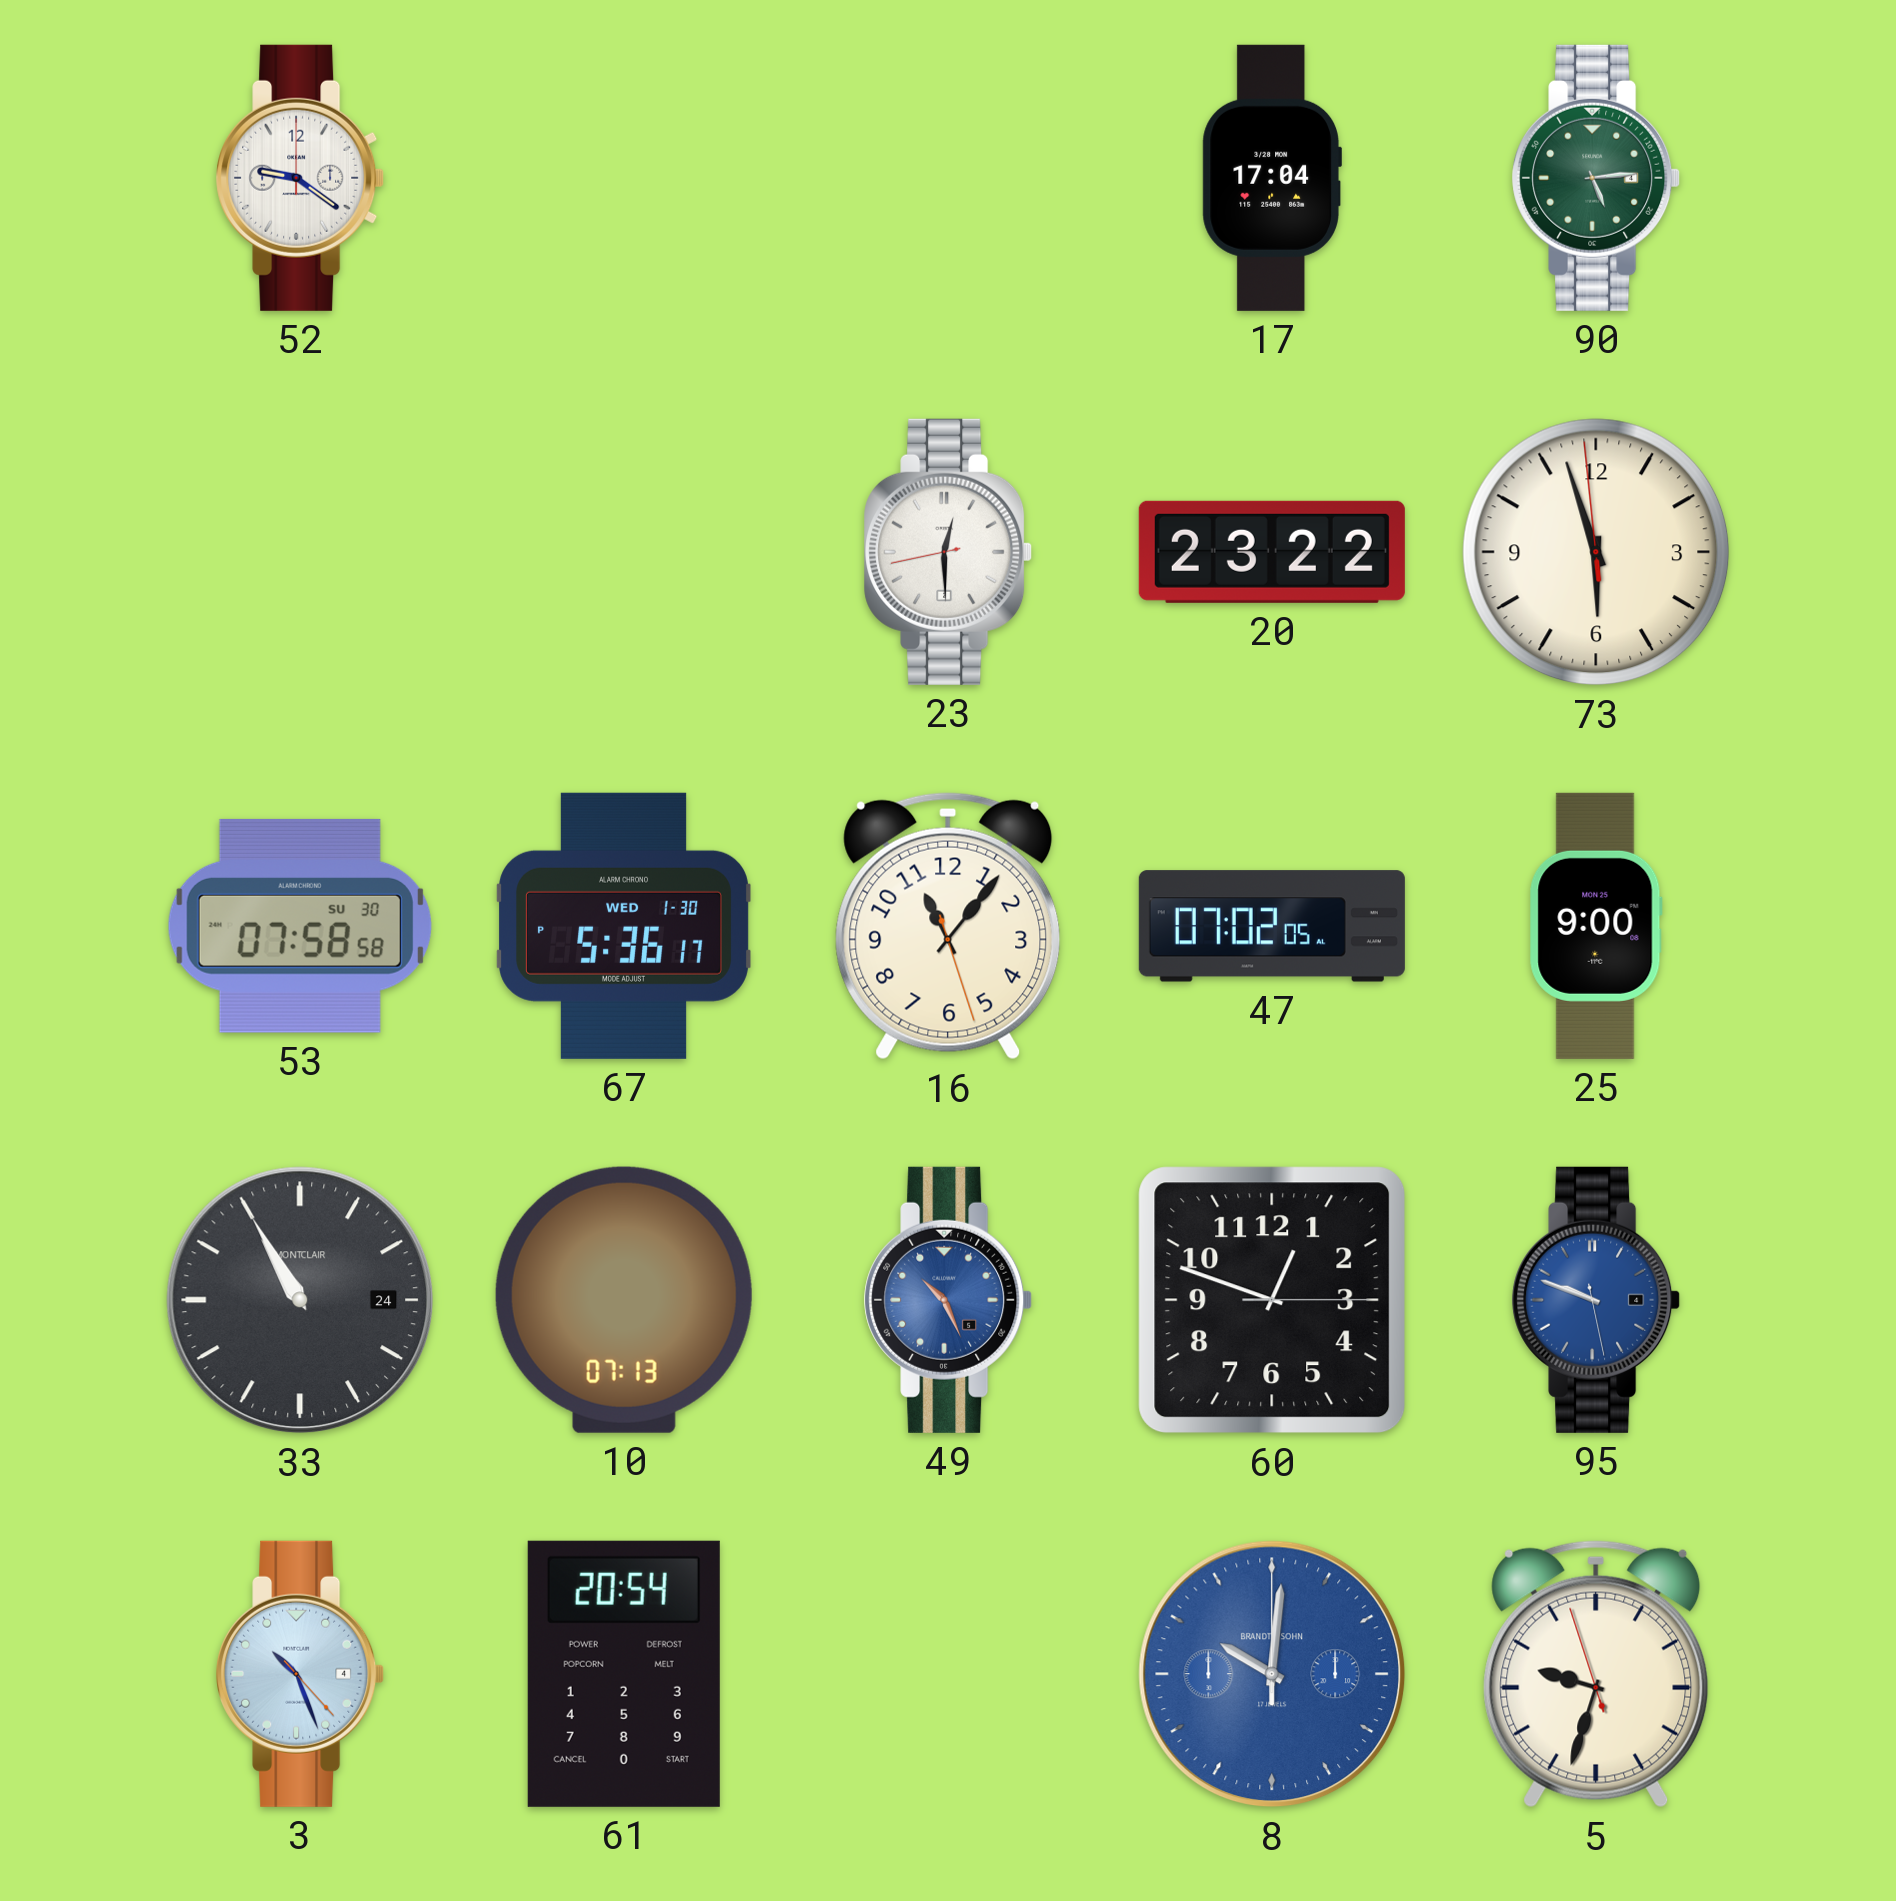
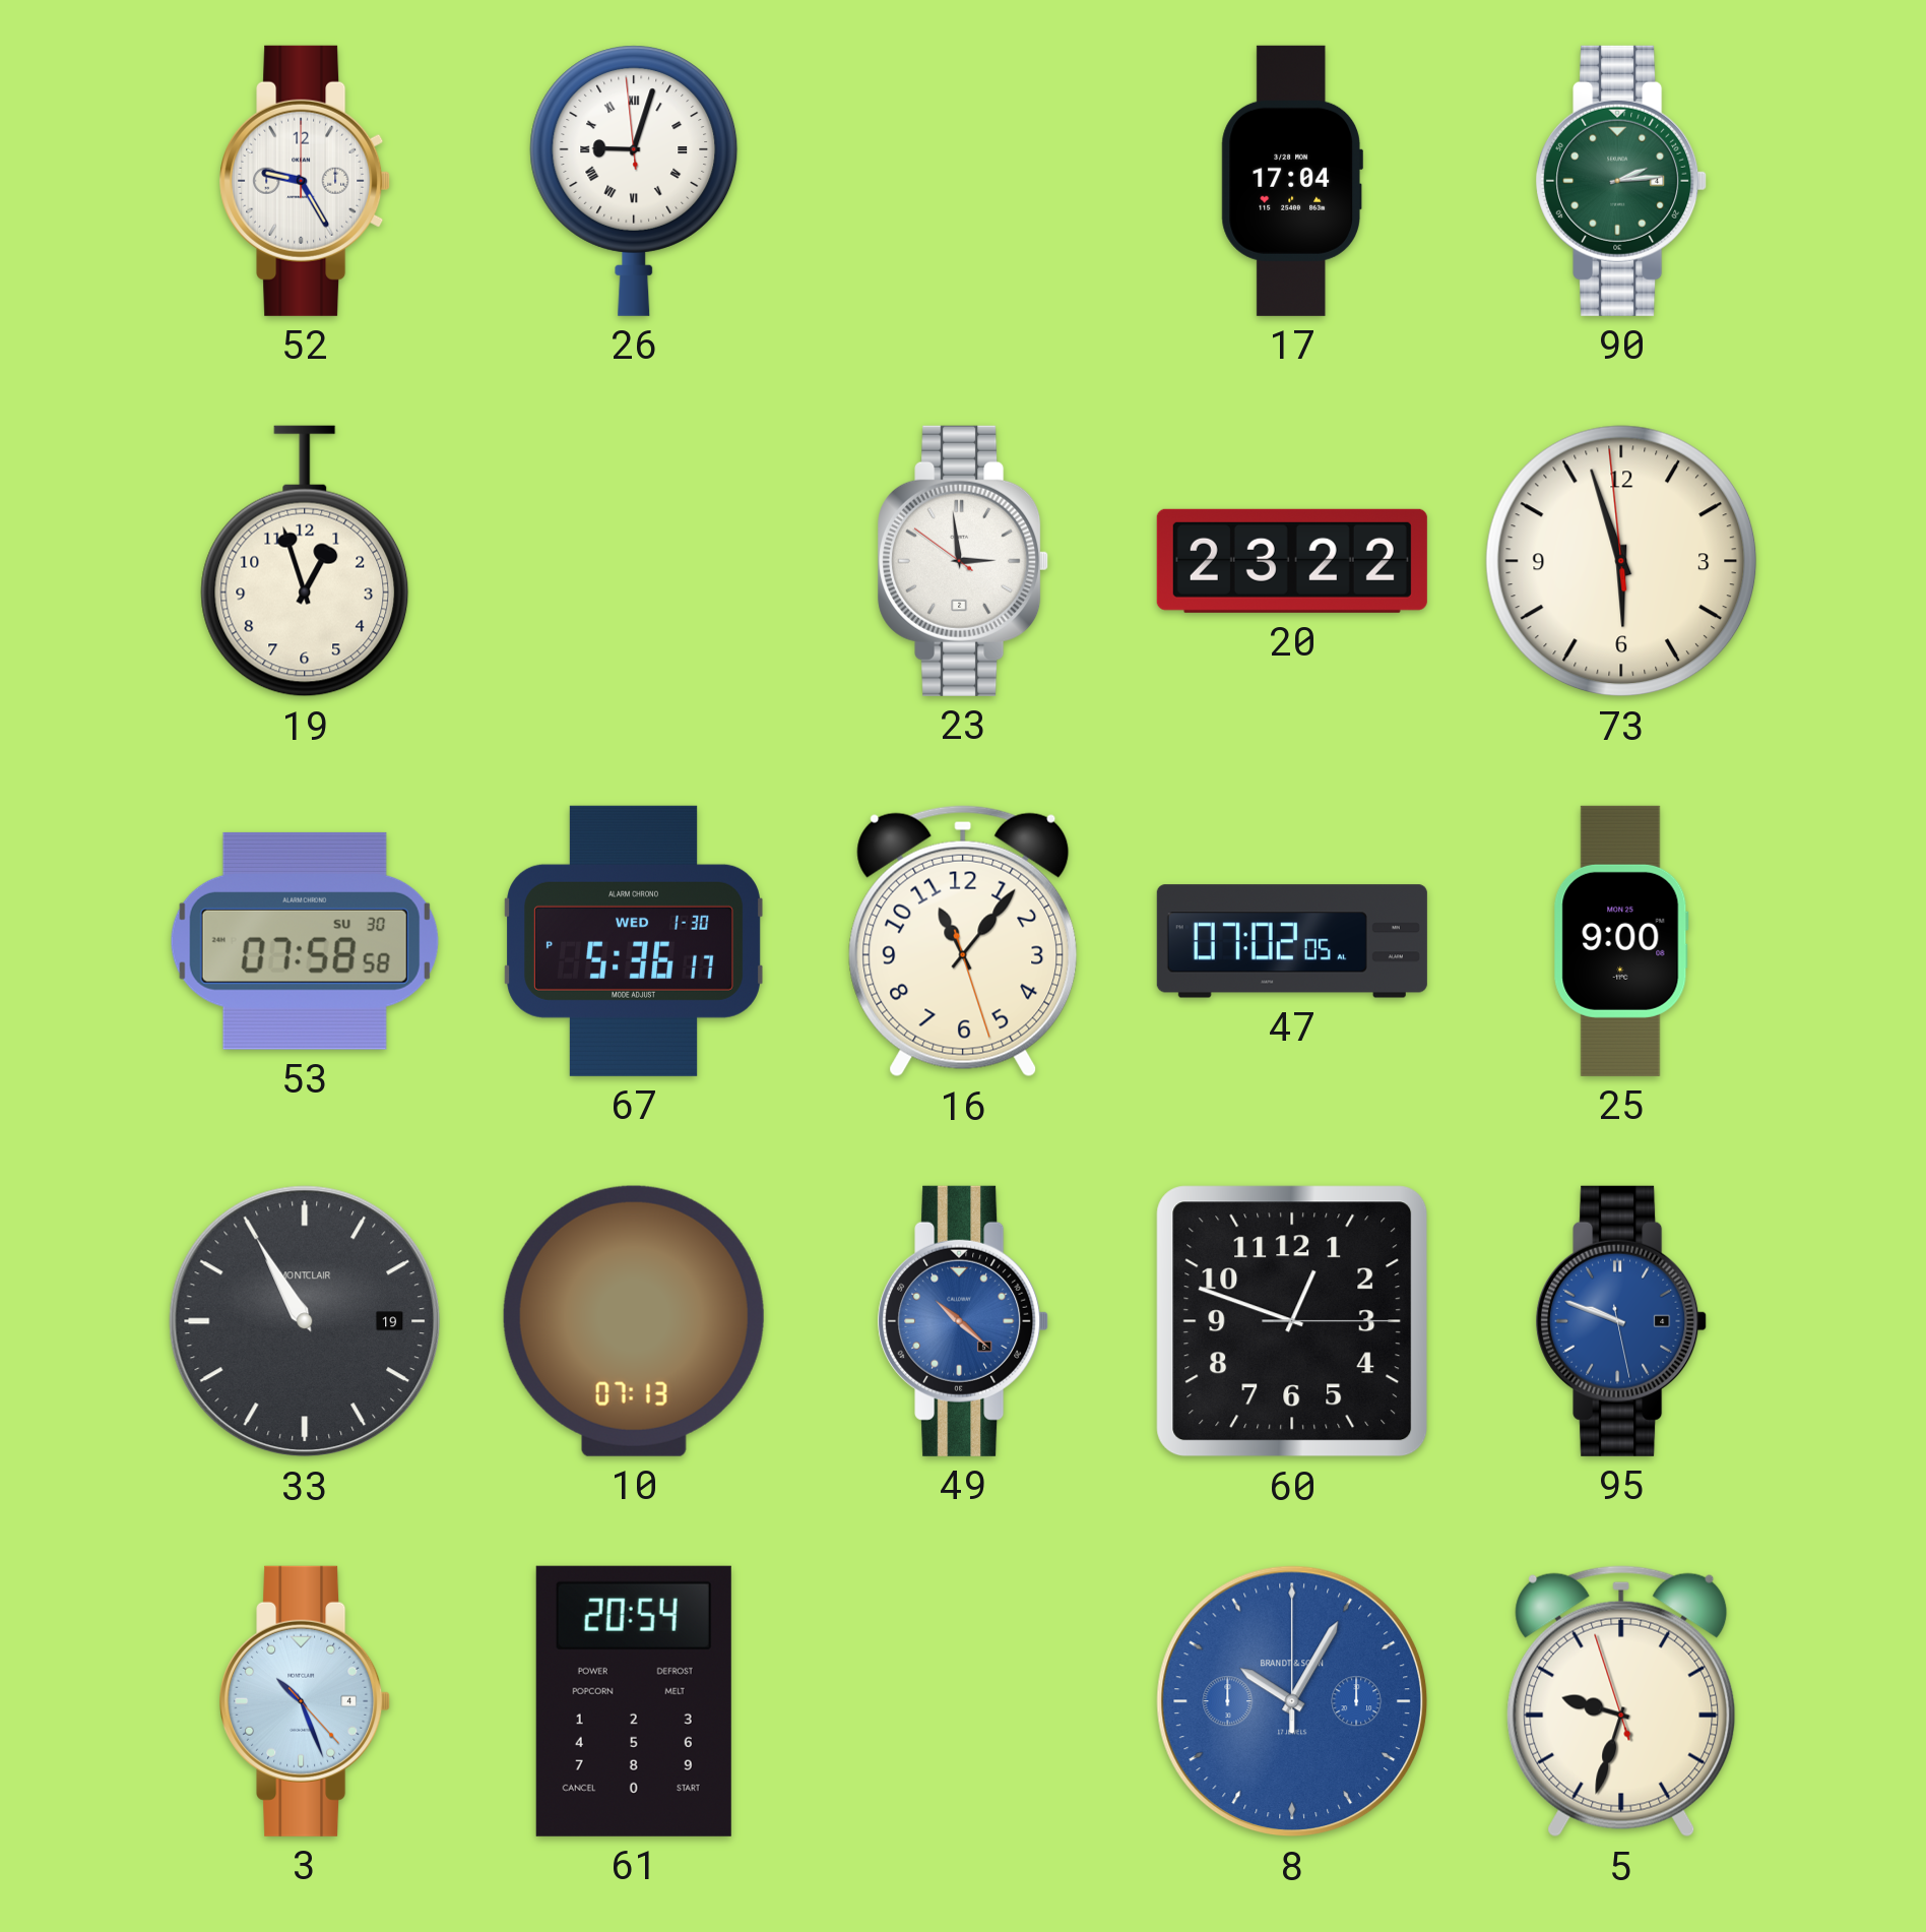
52: 9:21 -> 9:25
26: none -> 9:02
90: 5:14 -> 2:14
19: none -> 12:57
23: 12:29 -> 2:58
33 date: 24 -> 19
49: 10:26 -> 10:22
8: 10:01 -> 10:05
